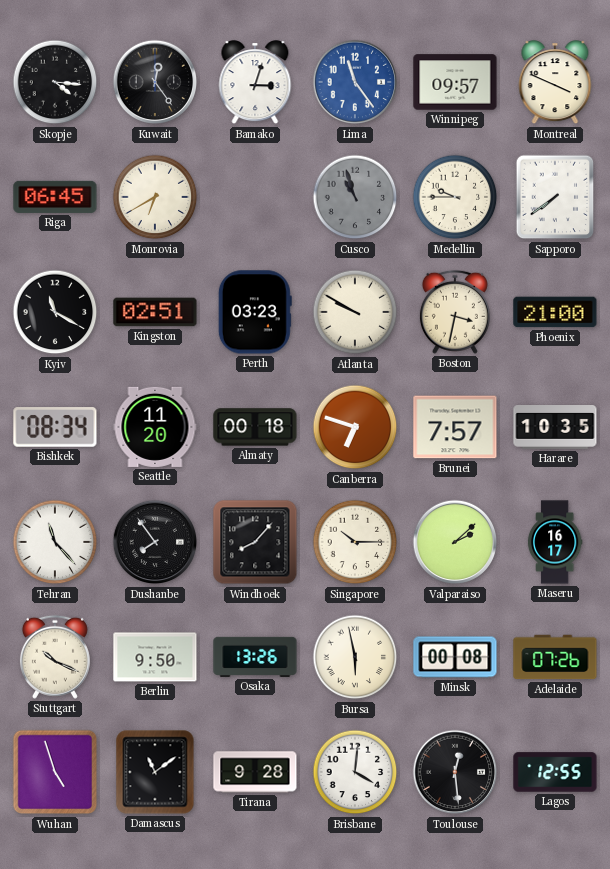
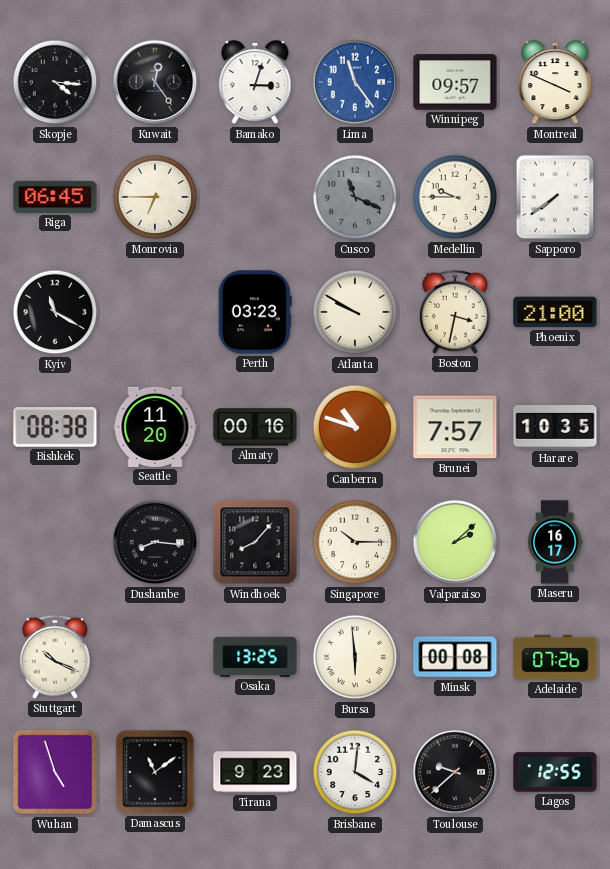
Monrovia: 6:40 -> 6:45
Cusco: 10:57 -> 11:19
Kingston: 02:51 -> none
Bishkek: 08:34 -> 08:38
Almaty: 00:18 -> 00:16
Canberra: 6:48 -> 10:48
Tehran: 11:23 -> none
Dushanbe: 7:54 -> 8:16
Berlin: 9:50 -> none
Osaka: 13:26 -> 13:25
Bursa: 5:58 -> 5:59
Tirana: 9:28 -> 9:23
Toulouse: 12:29 -> 9:38
